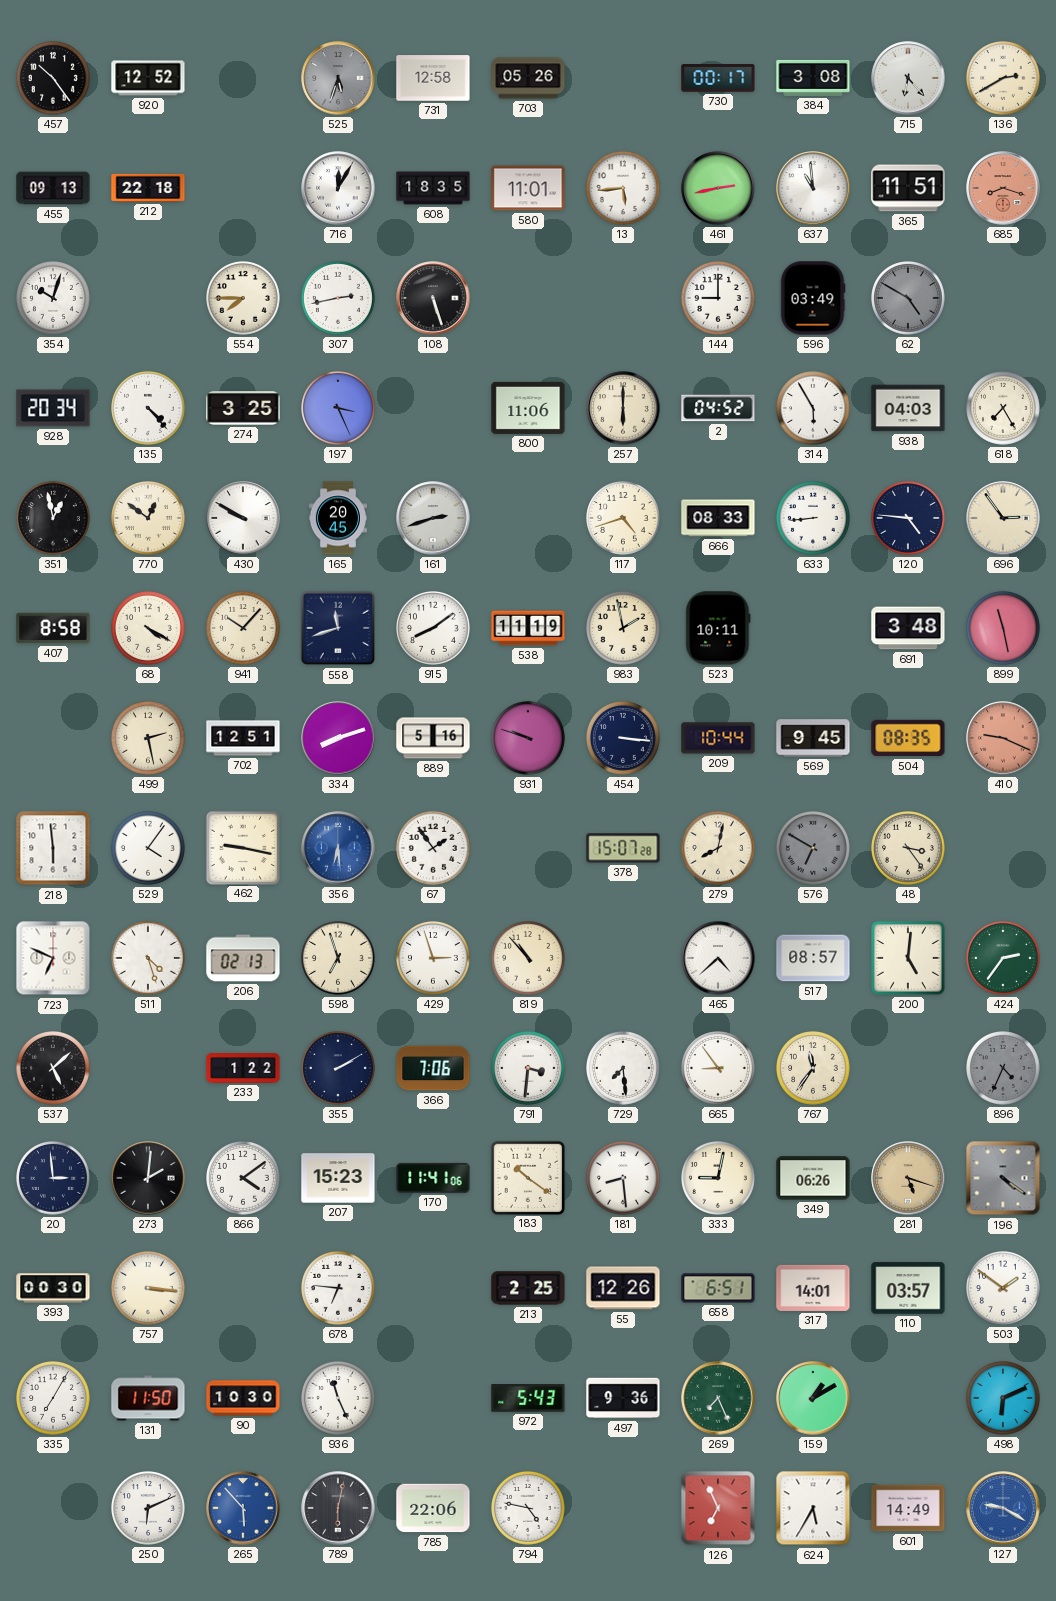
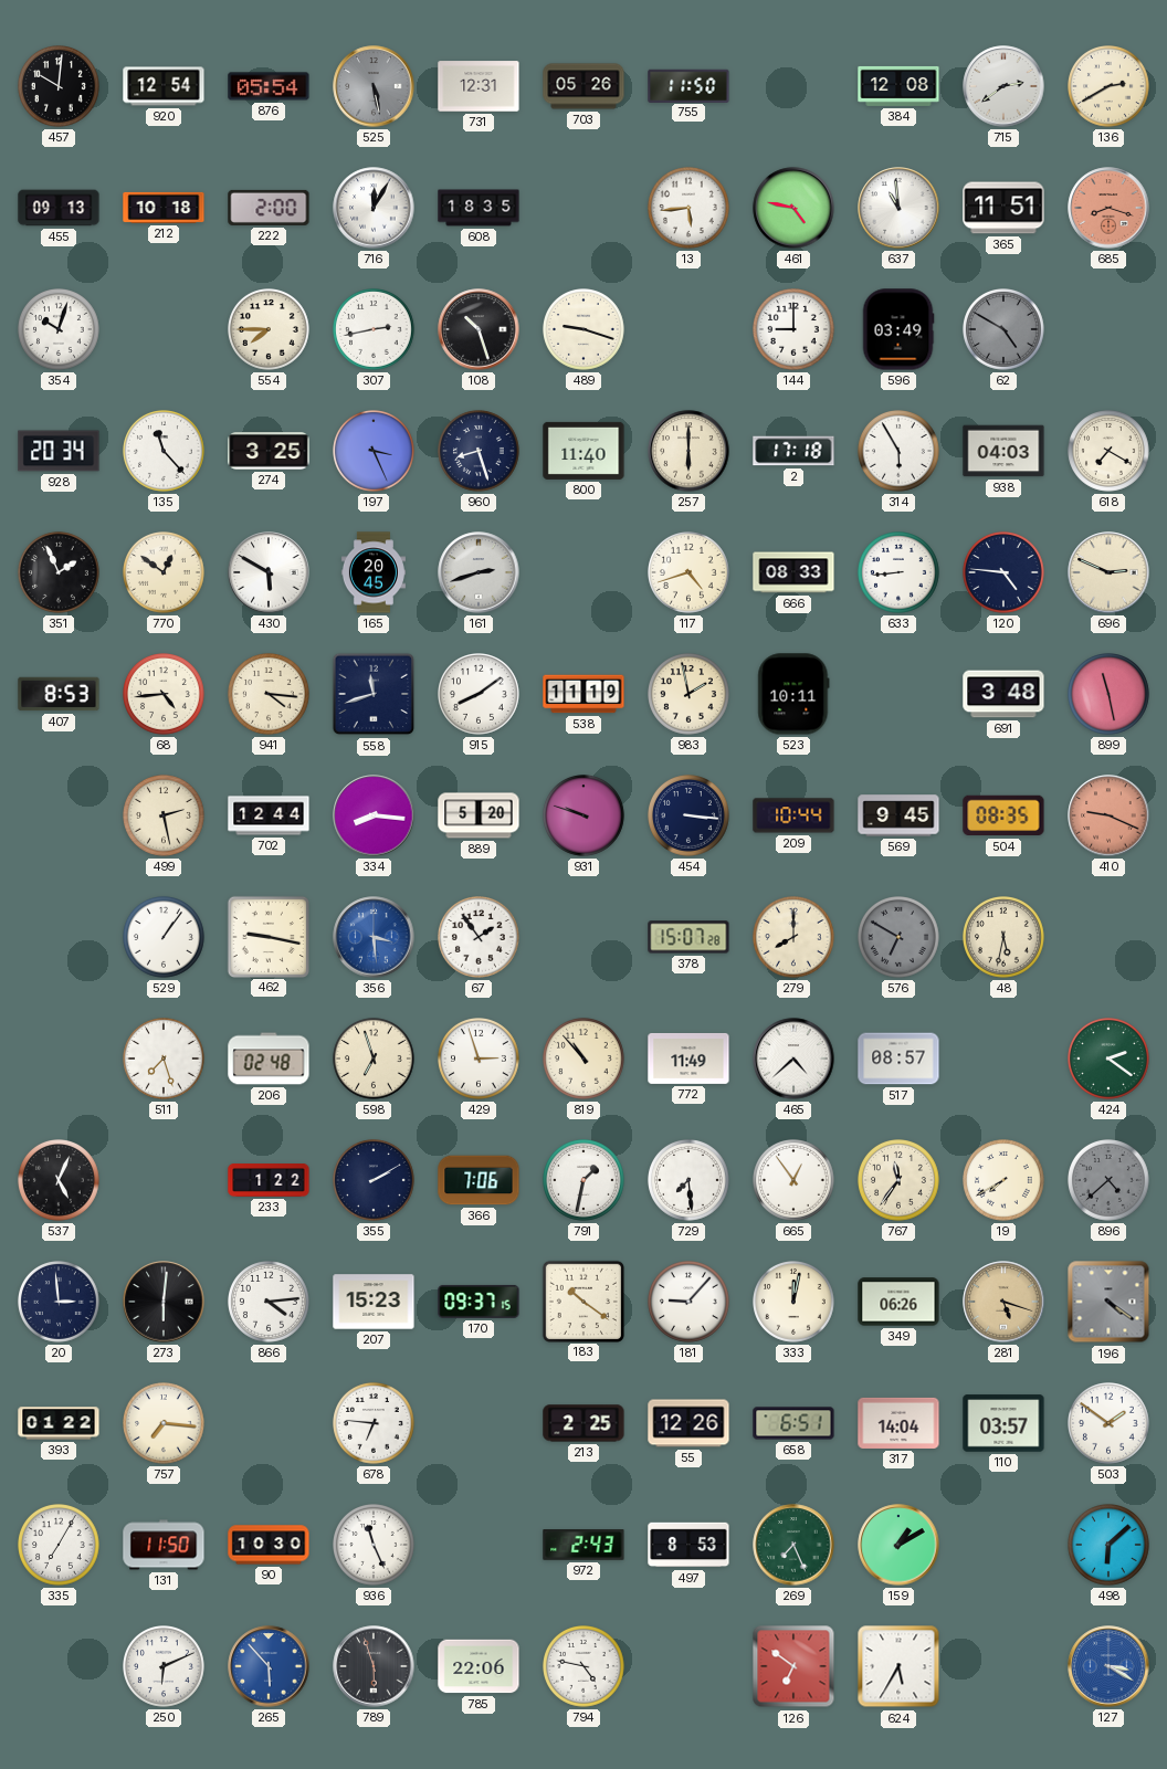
457: 10:24 -> 10:01
920: 12:52 -> 12:54
876: none -> 05:54
525: 5:33 -> 5:28
731: 12:58 -> 12:31
755: none -> 11:50
730: 00:17 -> none
384: 3:08 -> 12:08
715: 6:23 -> 2:39
212: 22:18 -> 10:18
222: none -> 2:00
580: 11:01 -> none
461: 2:43 -> 4:47
108: 5:27 -> 10:27
489: none -> 9:18
135: 4:23 -> 11:23
960: none -> 8:27
800: 11:06 -> 11:40
2: 04:52 -> 17:18
618: 7:25 -> 7:20
351: 12:58 -> 1:56
430: 9:50 -> 5:50
696: 2:54 -> 2:49
407: 8:58 -> 8:53
68: 4:20 -> 4:44
941: 10:07 -> 4:16
702: 12:51 -> 12:44
334: 8:12 -> 8:16
889: 5:16 -> 5:20
218: 5:59 -> none
529: 4:06 -> 1:06
356: 6:29 -> 3:29
279: 8:02 -> 8:00
48: 3:24 -> 5:32
723: 6:49 -> none
511: 4:27 -> 7:27
206: 02:13 -> 02:48
772: none -> 11:49
200: 5:01 -> none
424: 2:36 -> 2:21
537: 5:08 -> 5:04
791: 3:31 -> 1:32
665: 8:54 -> 12:54
19: none -> 7:40
896: 4:34 -> 4:38
273: 2:01 -> 6:01
866: 4:09 -> 4:14
170: 11:41 -> 09:37
181: 8:29 -> 9:07
333: 9:02 -> 12:02
393: 00:30 -> 01:22
757: 3:16 -> 7:16
317: 14:01 -> 14:04
972: 5:43 -> 2:43
497: 9:36 -> 8:53
498: 6:11 -> 6:08
789: 6:02 -> 5:57
126: 6:56 -> 6:51
601: 14:49 -> none
127: 9:20 -> 3:20
